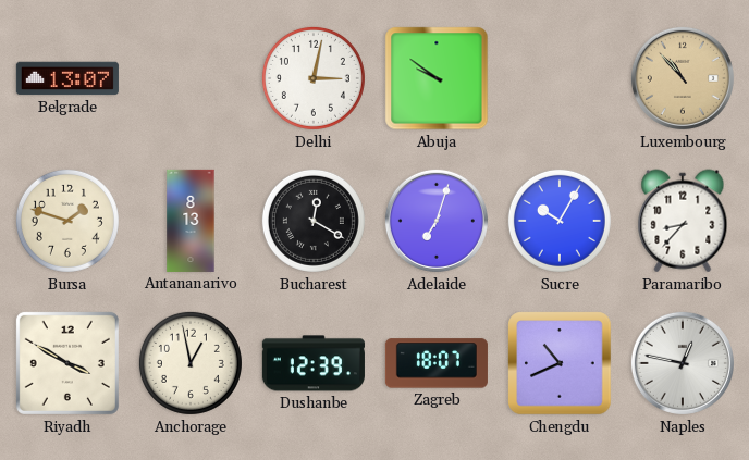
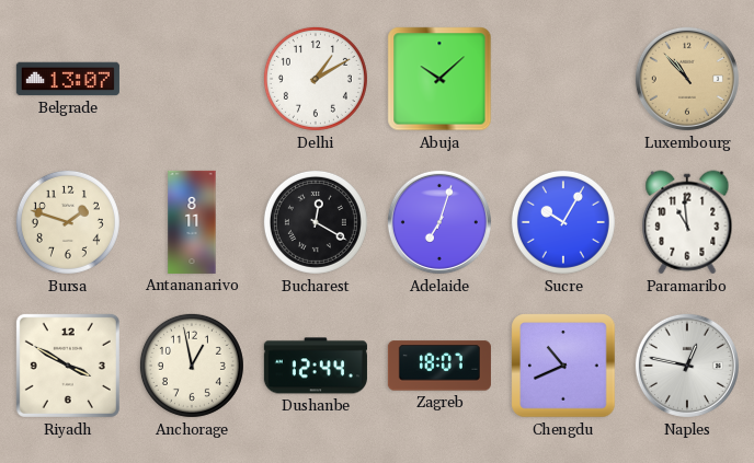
Delhi: 3:02 -> 1:10
Abuja: 9:51 -> 10:08
Antananarivo: 8:13 -> 8:11
Paramaribo: 8:37 -> 10:59
Dushanbe: 12:39 -> 12:44
